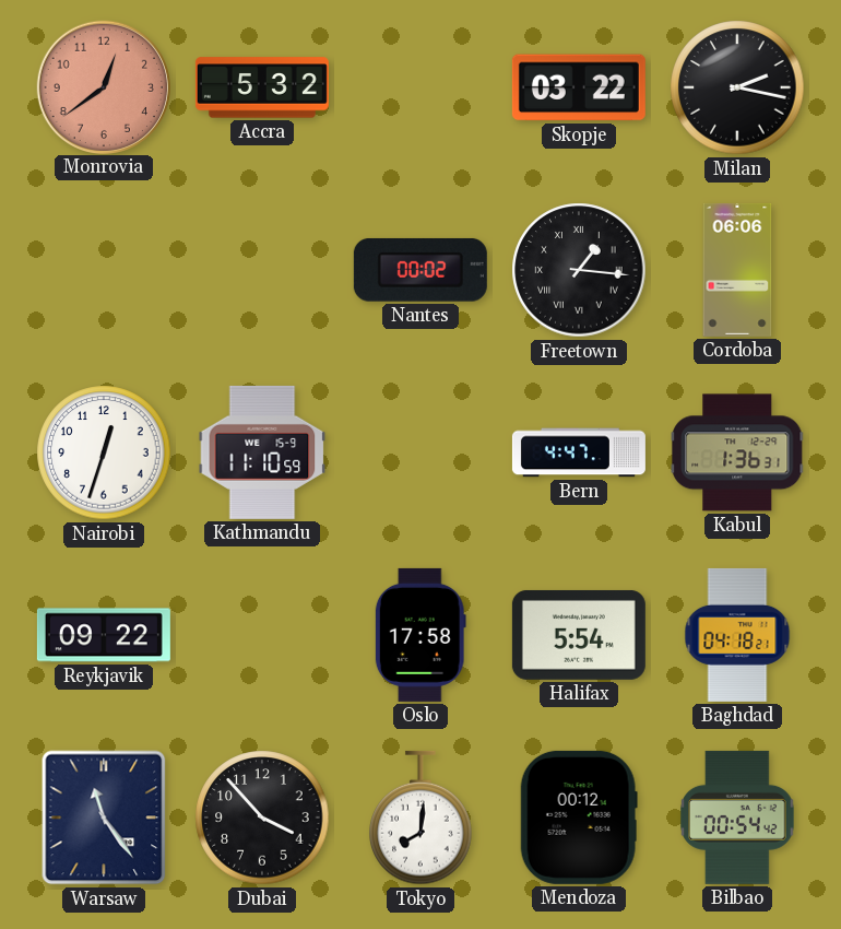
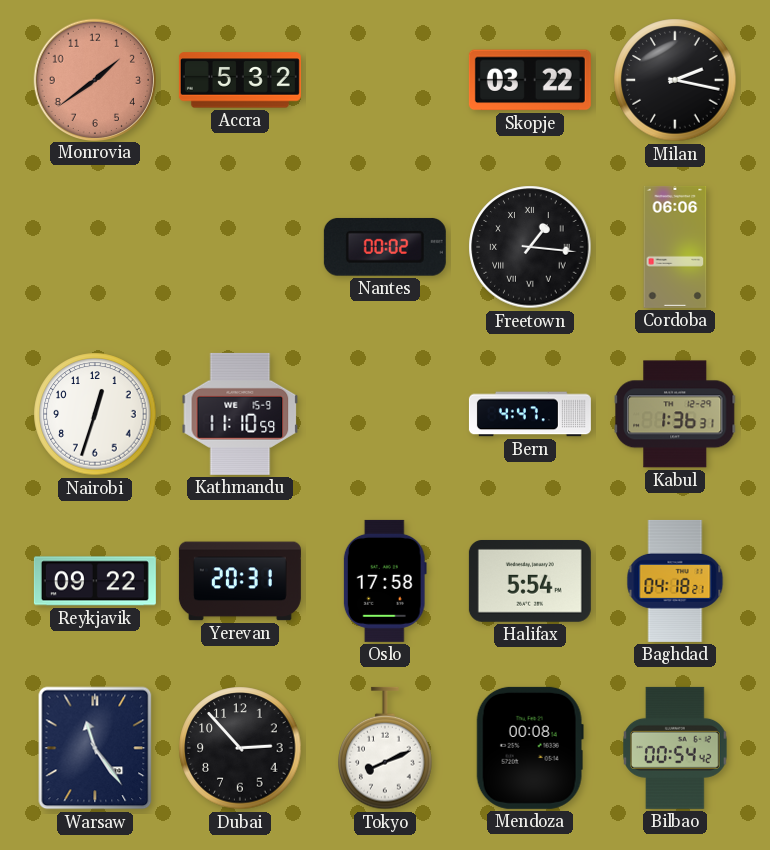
Monrovia: 12:39 -> 1:39
Yerevan: none -> 20:31
Dubai: 3:53 -> 2:53
Tokyo: 8:01 -> 8:11
Mendoza: 00:12 -> 00:08
